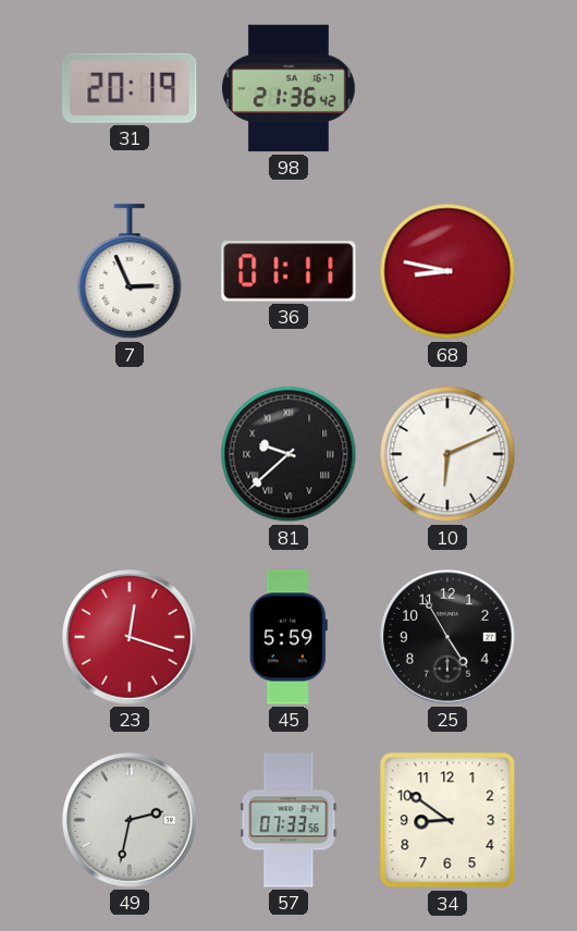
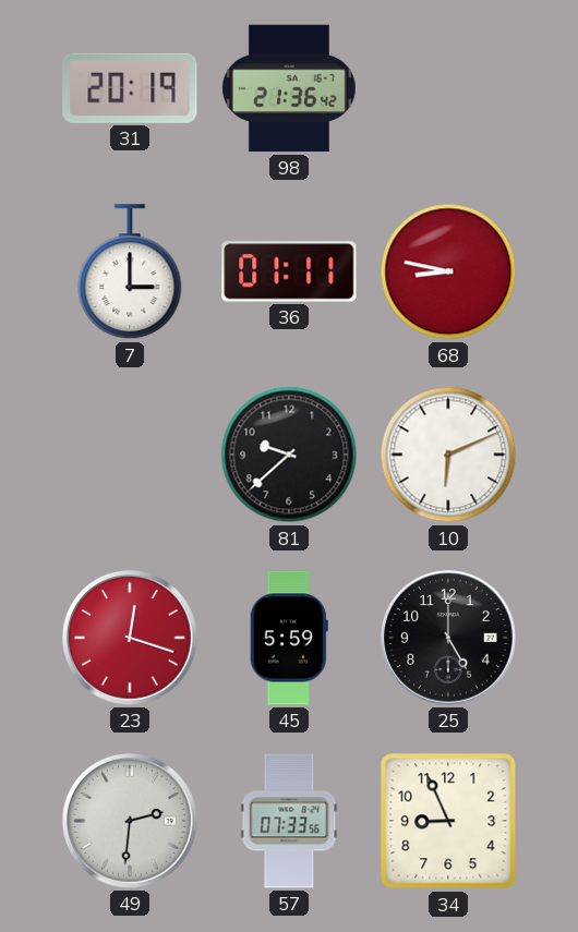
7: 2:56 -> 3:00
81 numerals: Roman -> Arabic
25: 4:55 -> 5:00
49: 2:32 -> 2:31
34: 8:51 -> 8:56
